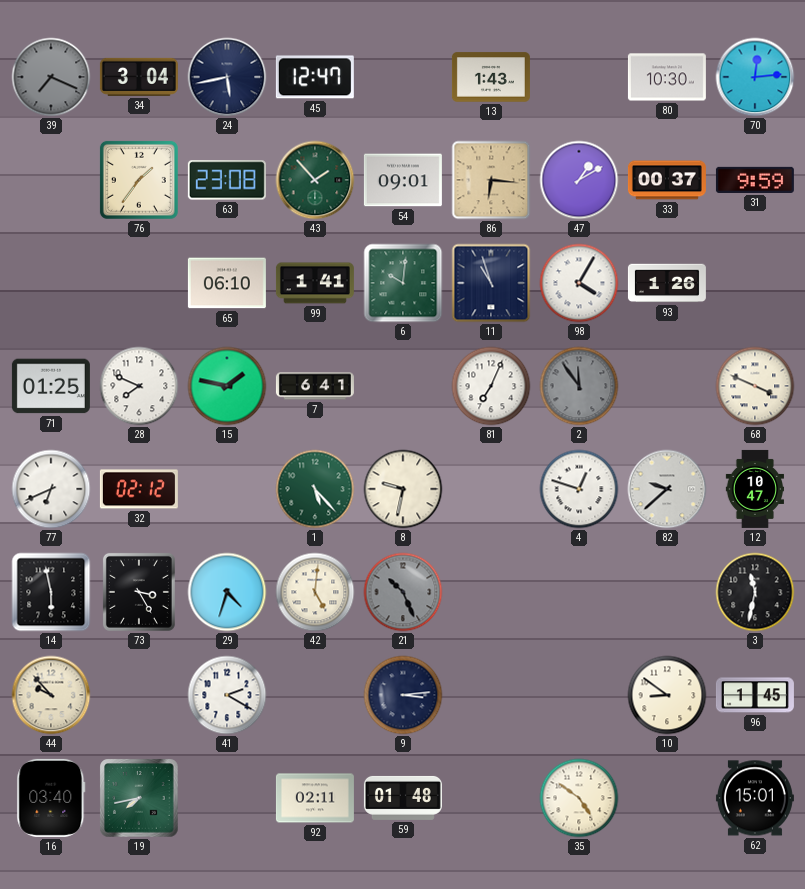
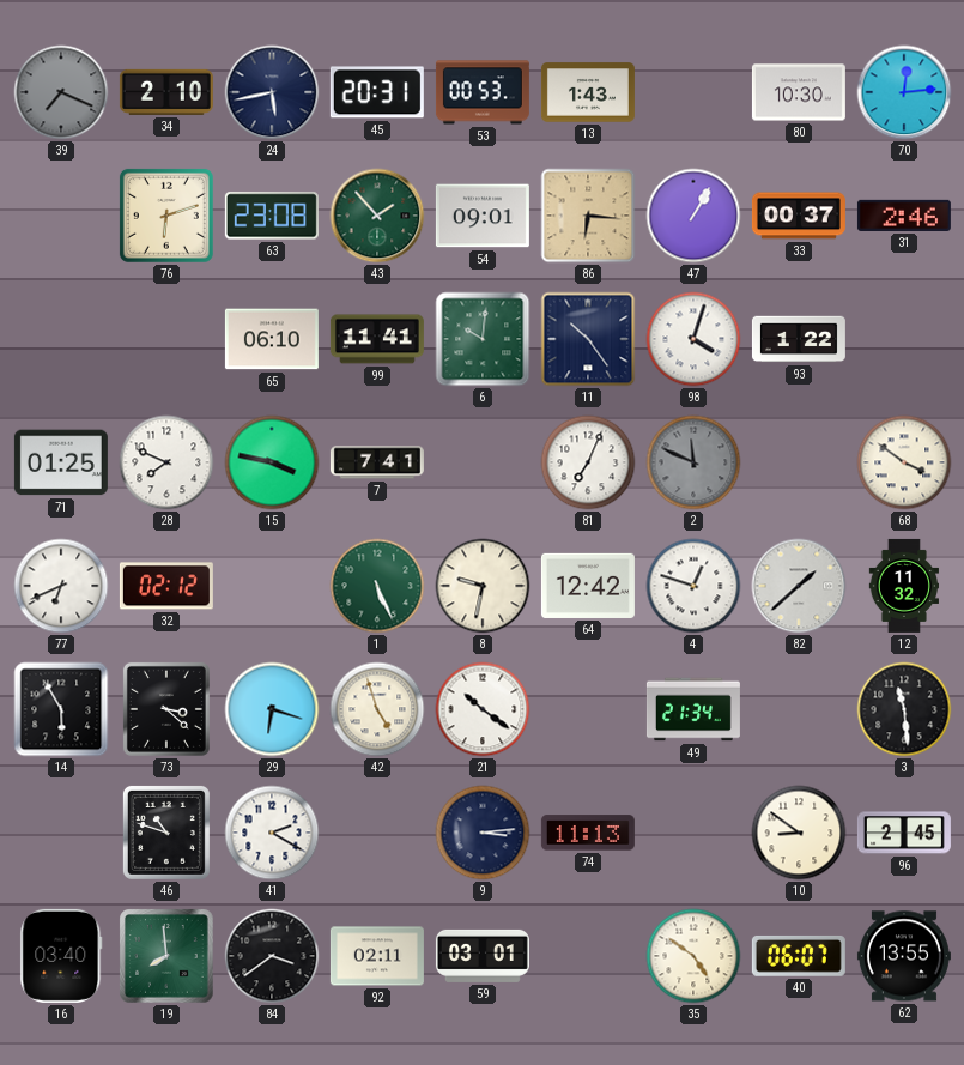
34: 3:04 -> 2:10
45: 12:47 -> 20:31
53: none -> 00:53
76: 1:36 -> 6:12
47: 1:10 -> 1:05
31: 9:59 -> 2:46
99: 1:41 -> 11:41
11: 10:57 -> 10:24
98: 4:05 -> 4:03
93: 1:26 -> 1:22
15: 1:47 -> 3:47
7: 6:41 -> 7:41
2: 11:54 -> 11:49
68: 3:49 -> 3:51
1: 5:23 -> 5:26
64: none -> 12:42
82: 9:38 -> 1:38
12: 10:47 -> 11:32
14: 5:58 -> 5:55
73: 3:25 -> 3:22
29: 4:33 -> 6:18
42: 5:01 -> 4:57
21: 10:26 -> 10:21
21 dial: grey -> white
49: none -> 21:34
3: 11:32 -> 11:29
44: 9:53 -> none
46: none -> 10:48
74: none -> 11:13
96: 1:45 -> 2:45
19: 7:43 -> 7:59
84: none -> 3:39
59: 01:48 -> 03:01
40: none -> 06:07
62: 15:01 -> 13:55
